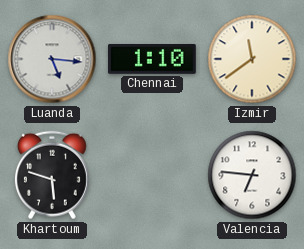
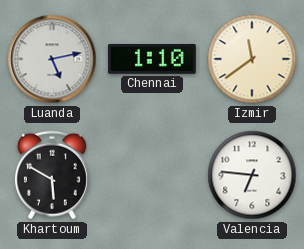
Luanda: 5:16 -> 5:13
Khartoum: 5:48 -> 5:50
